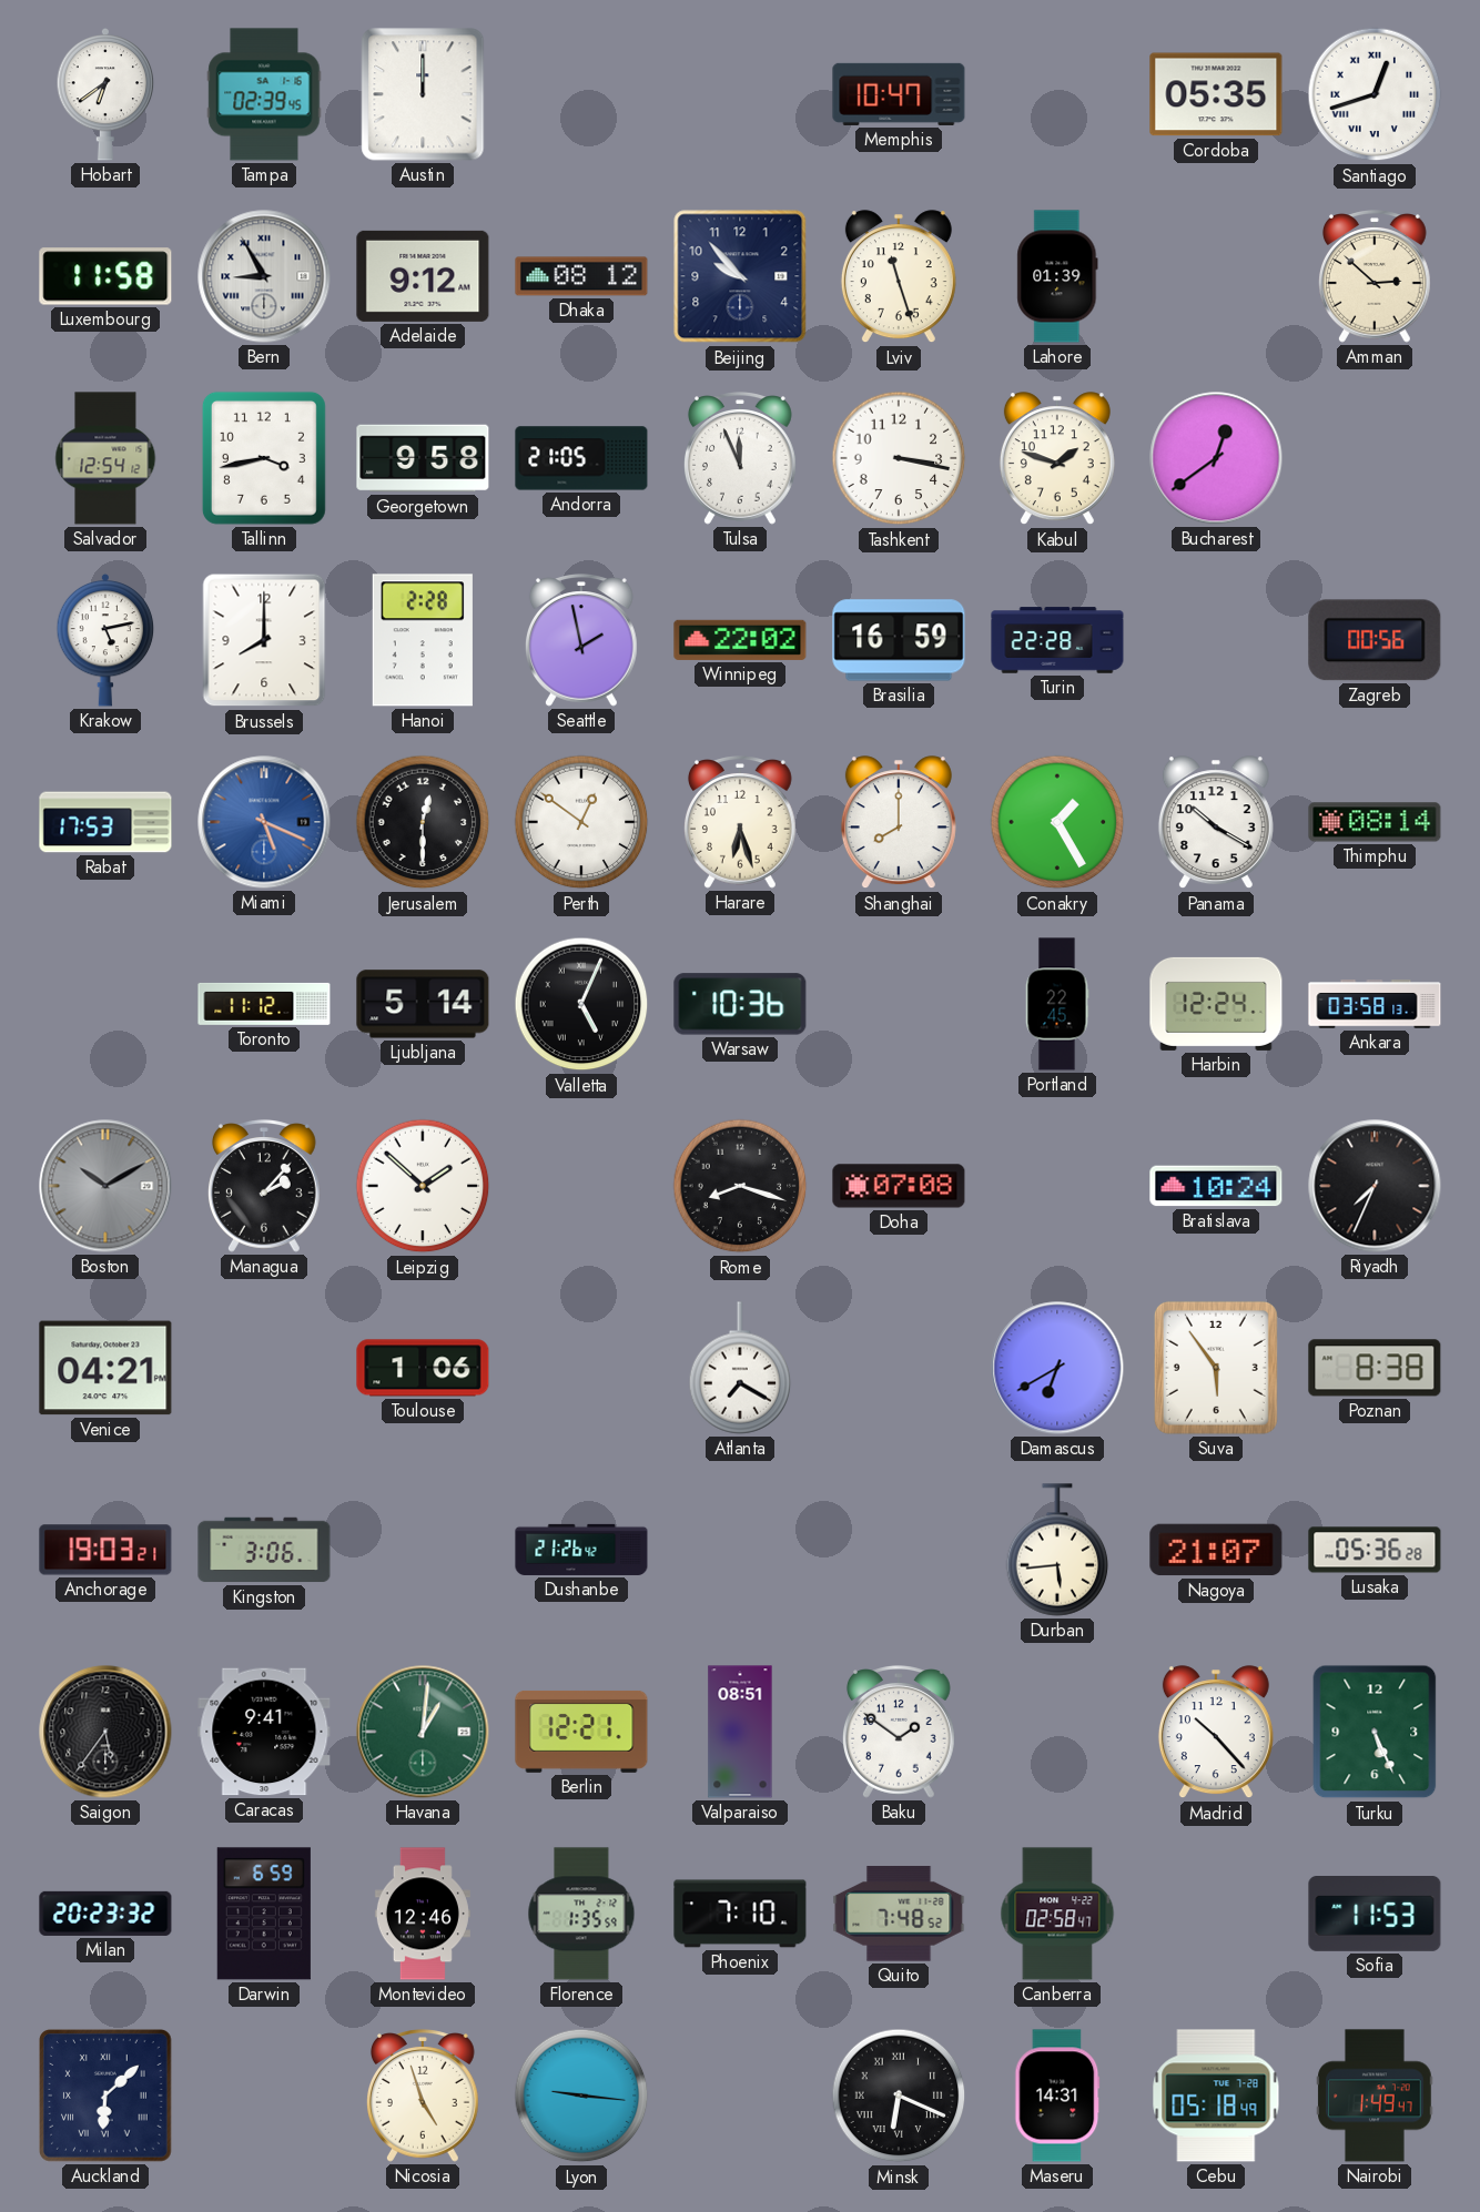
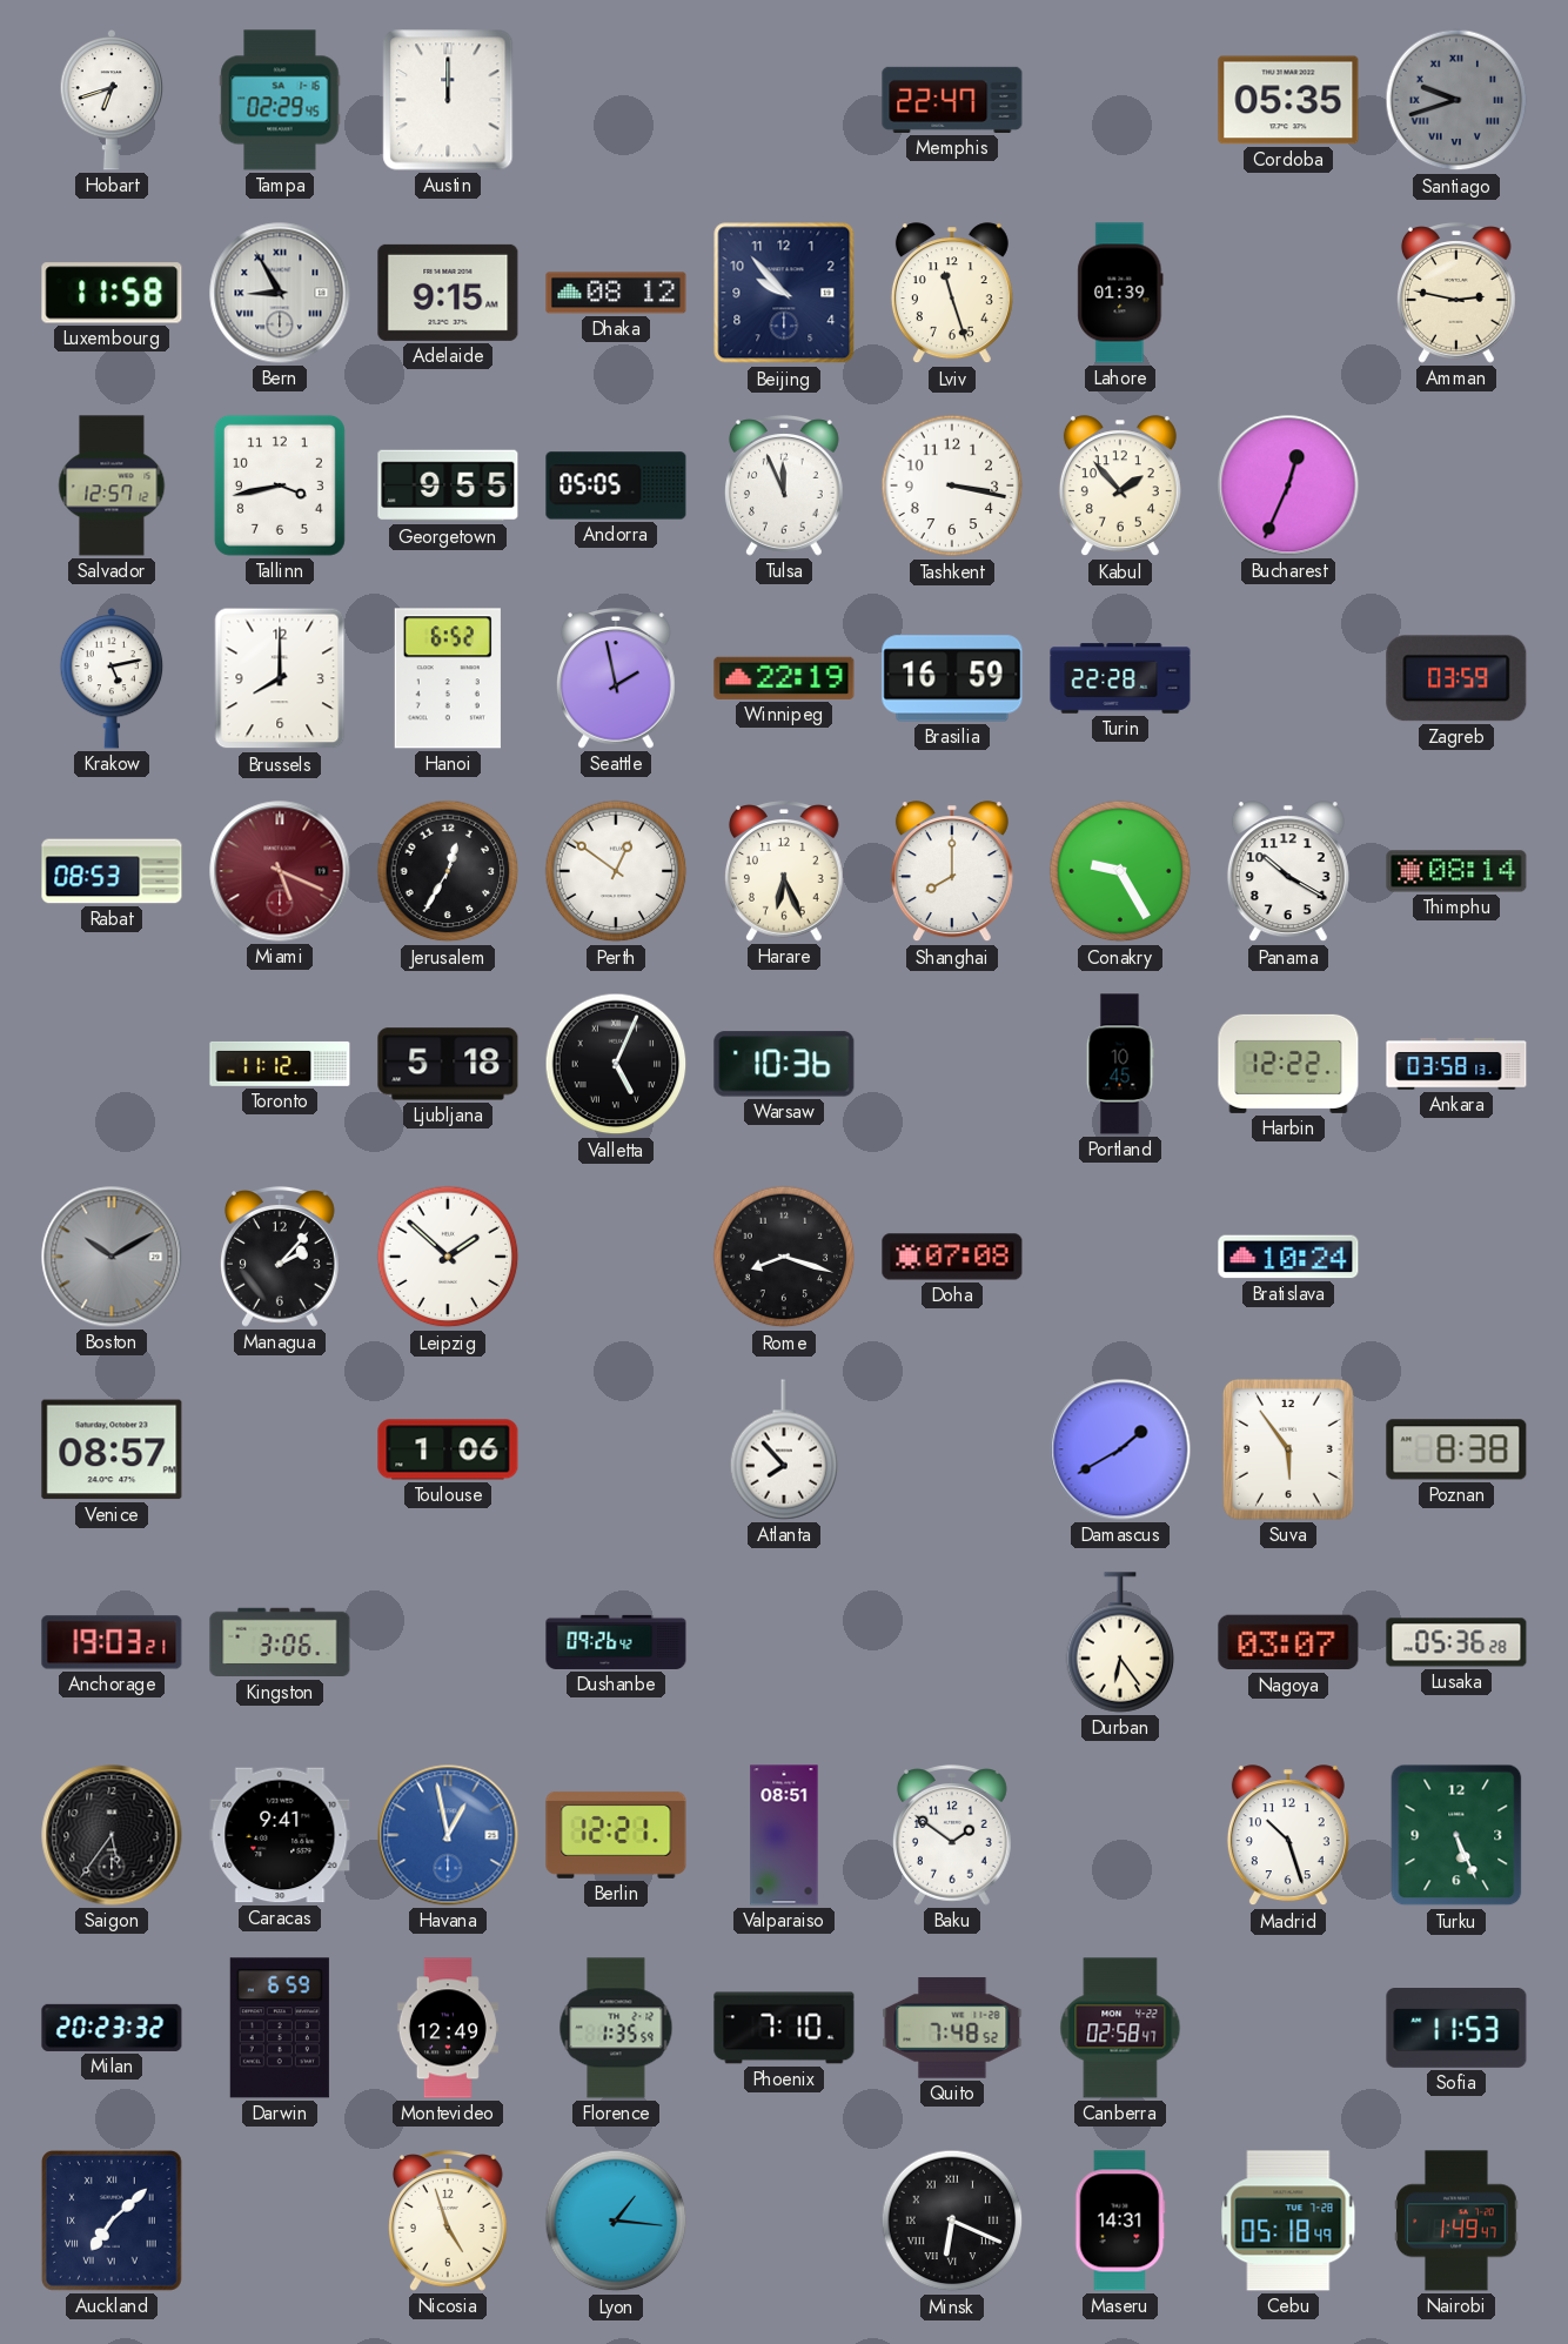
Hobart: 6:39 -> 6:42
Tampa: 02:39 -> 02:29
Memphis: 10:47 -> 22:47
Santiago: 12:42 -> 9:42
Santiago dial: white -> grey
Adelaide: 9:12 -> 9:15
Amman: 2:52 -> 2:47
Salvador: 12:54 -> 12:57
Georgetown: 9:58 -> 9:55
Andorra: 21:05 -> 05:05
Kabul: 1:48 -> 1:53
Bucharest: 12:39 -> 12:34
Hanoi: 2:28 -> 6:52
Winnipeg: 22:02 -> 22:19
Zagreb: 00:56 -> 03:59
Rabat: 17:53 -> 08:53
Miami dial: blue -> burgundy
Jerusalem: 12:30 -> 12:35
Harare: 6:27 -> 6:26
Conakry: 1:25 -> 9:25
Ljubljana: 5:14 -> 5:18
Portland: 22:45 -> 10:45
Harbin: 12:24 -> 12:22
Riyadh: 7:34 -> none
Venice: 04:21 -> 08:57
Atlanta: 7:20 -> 7:53
Damascus: 6:40 -> 1:40
Dushanbe: 21:26 -> 09:26
Durban: 5:44 -> 6:24
Nagoya: 21:07 -> 03:07
Havana: 1:01 -> 12:58
Havana dial: green -> blue
Madrid: 10:23 -> 10:27
Montevideo: 12:46 -> 12:49
Auckland: 6:08 -> 7:08
Lyon: 9:16 -> 1:16
